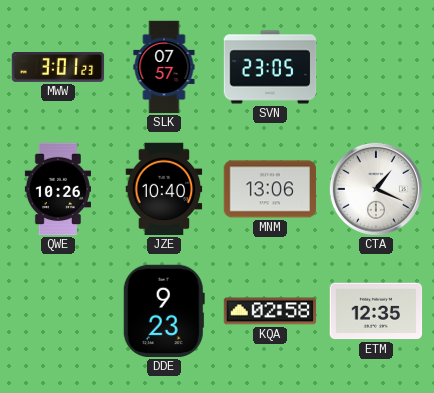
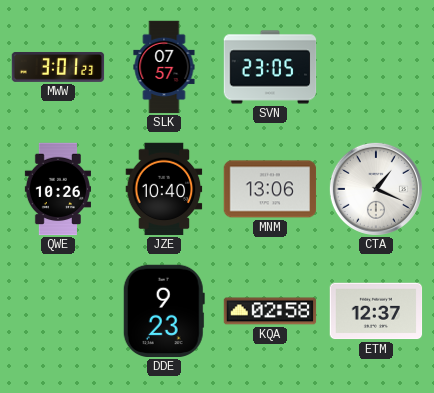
ETM: 12:35 -> 12:37
